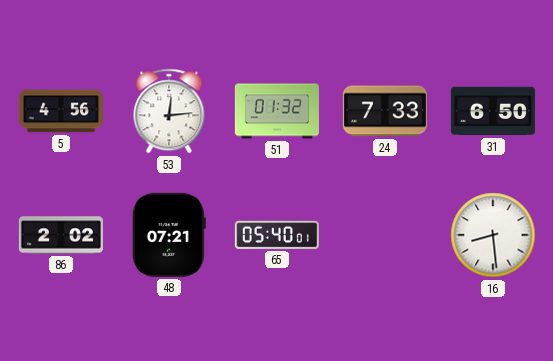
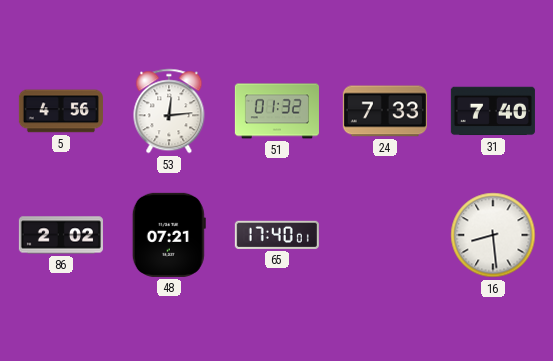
31: 6:50 -> 7:40
65: 05:40 -> 17:40
